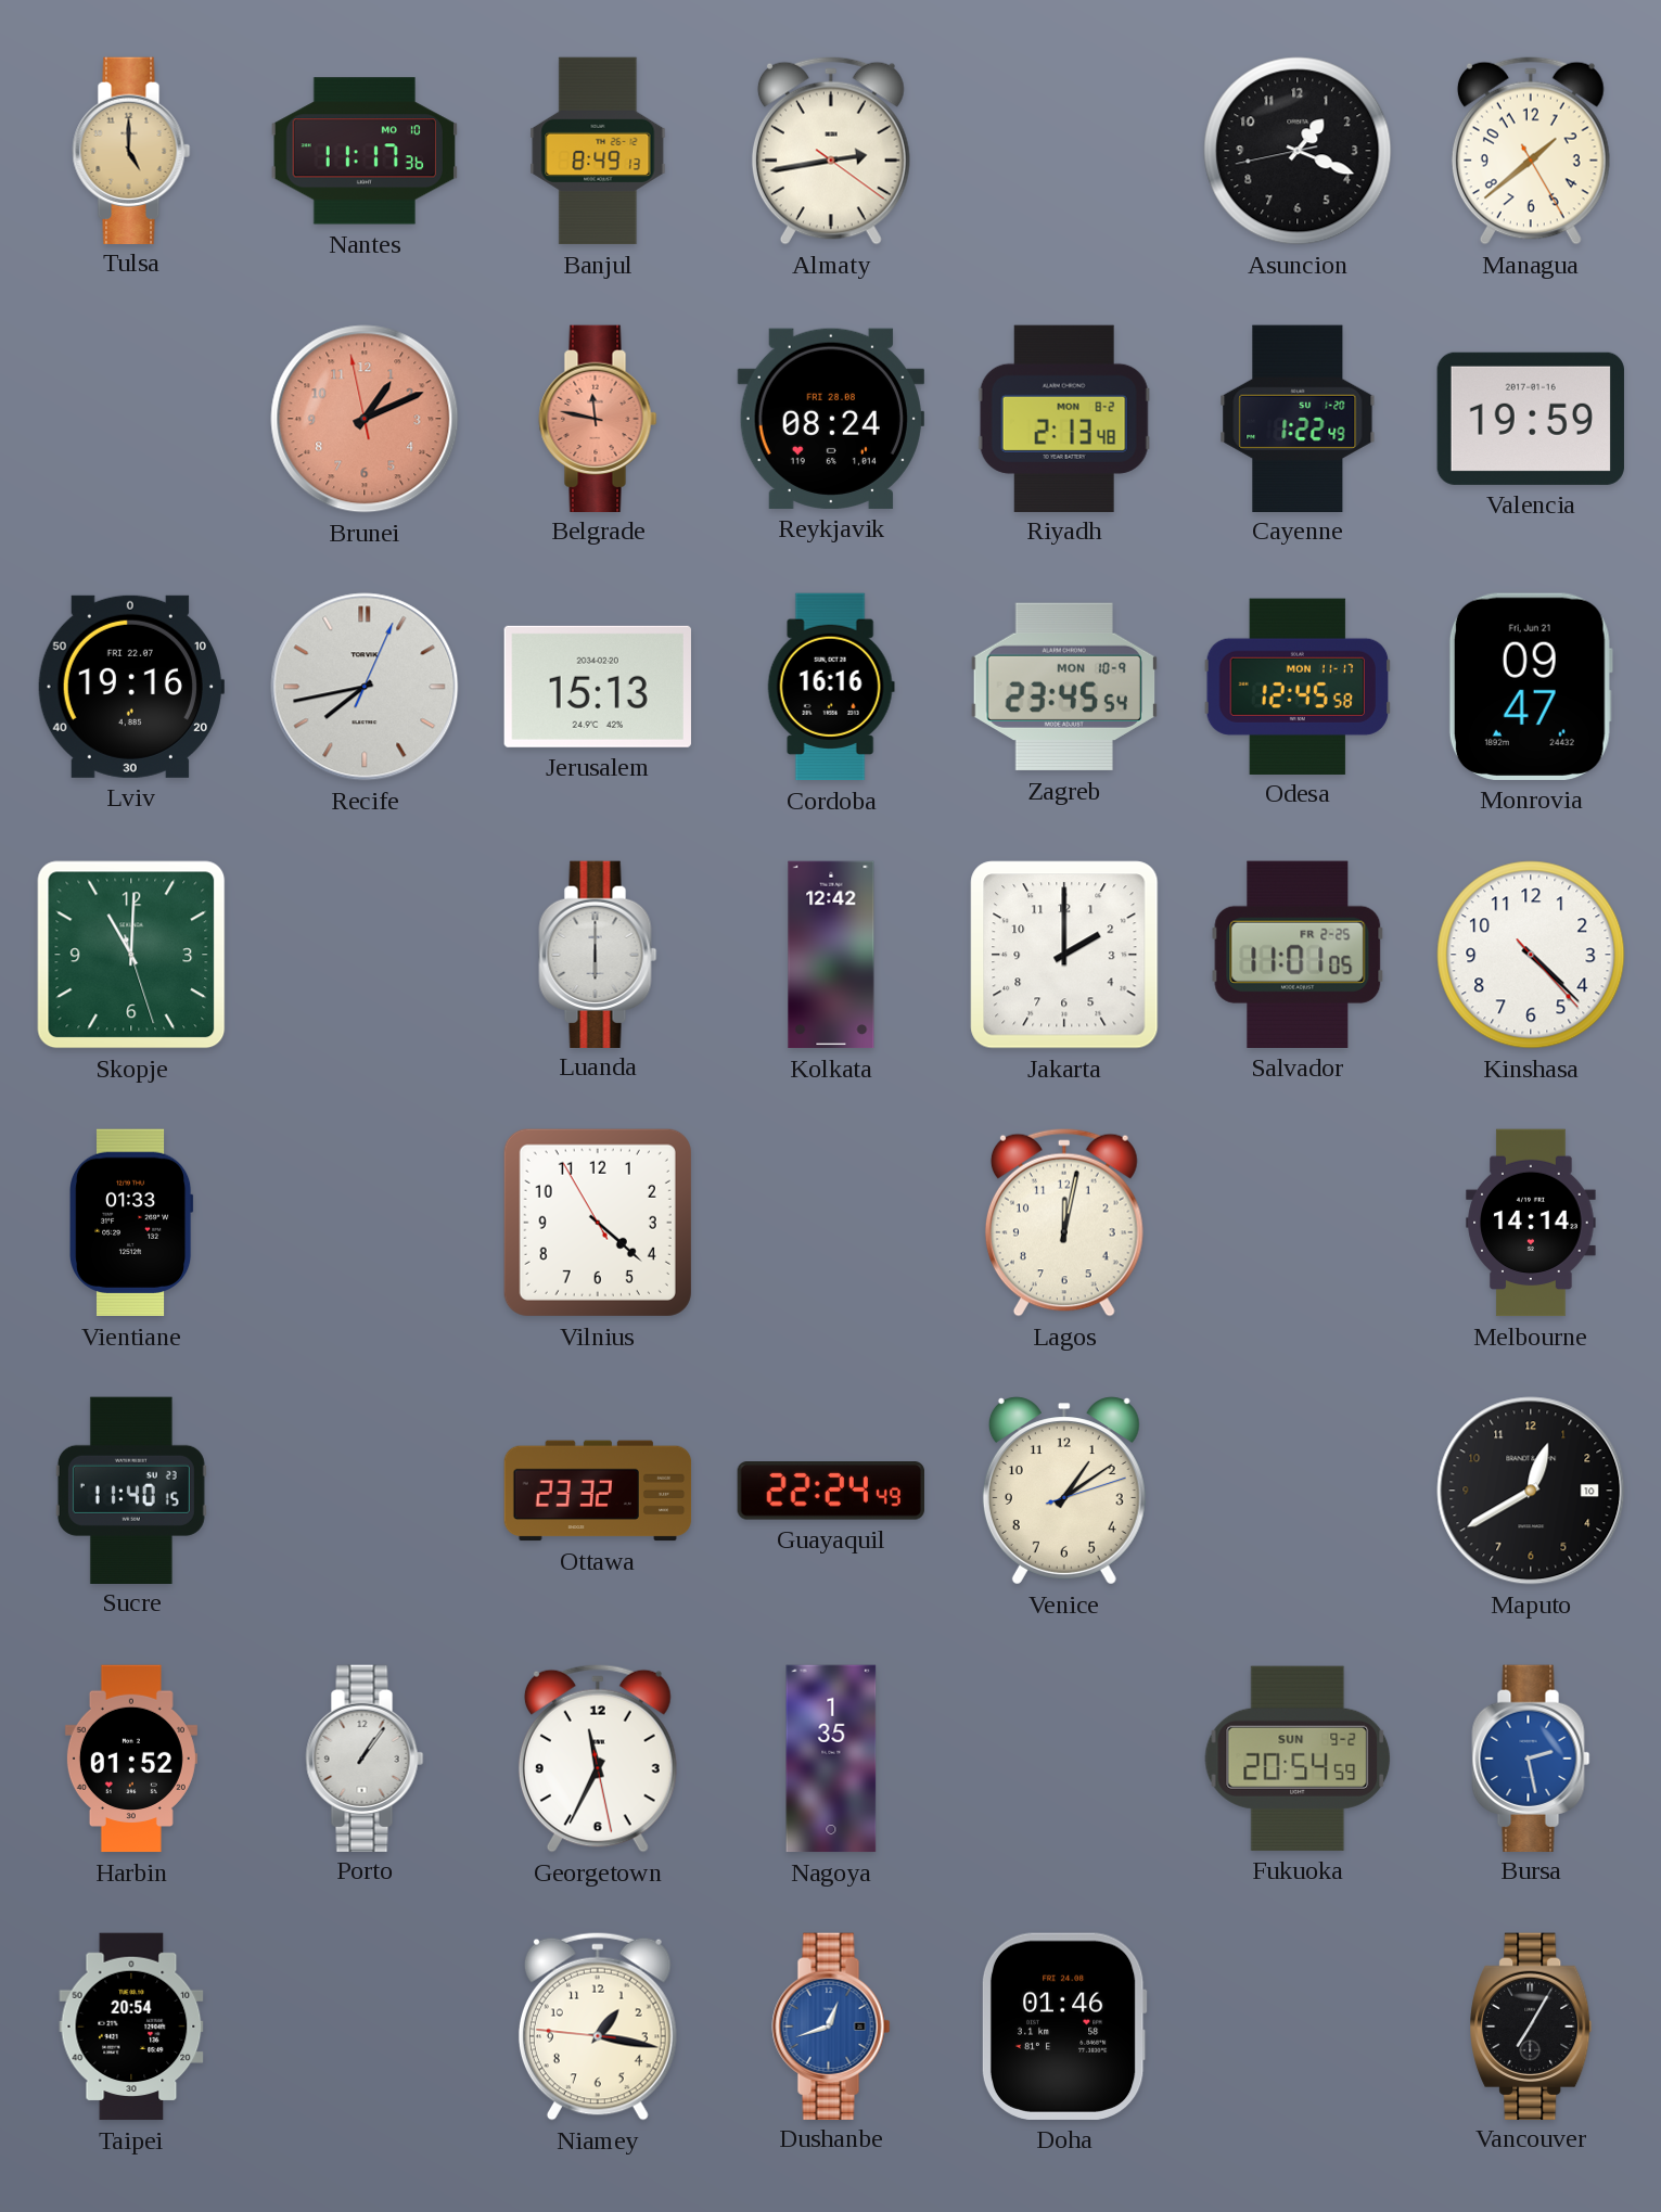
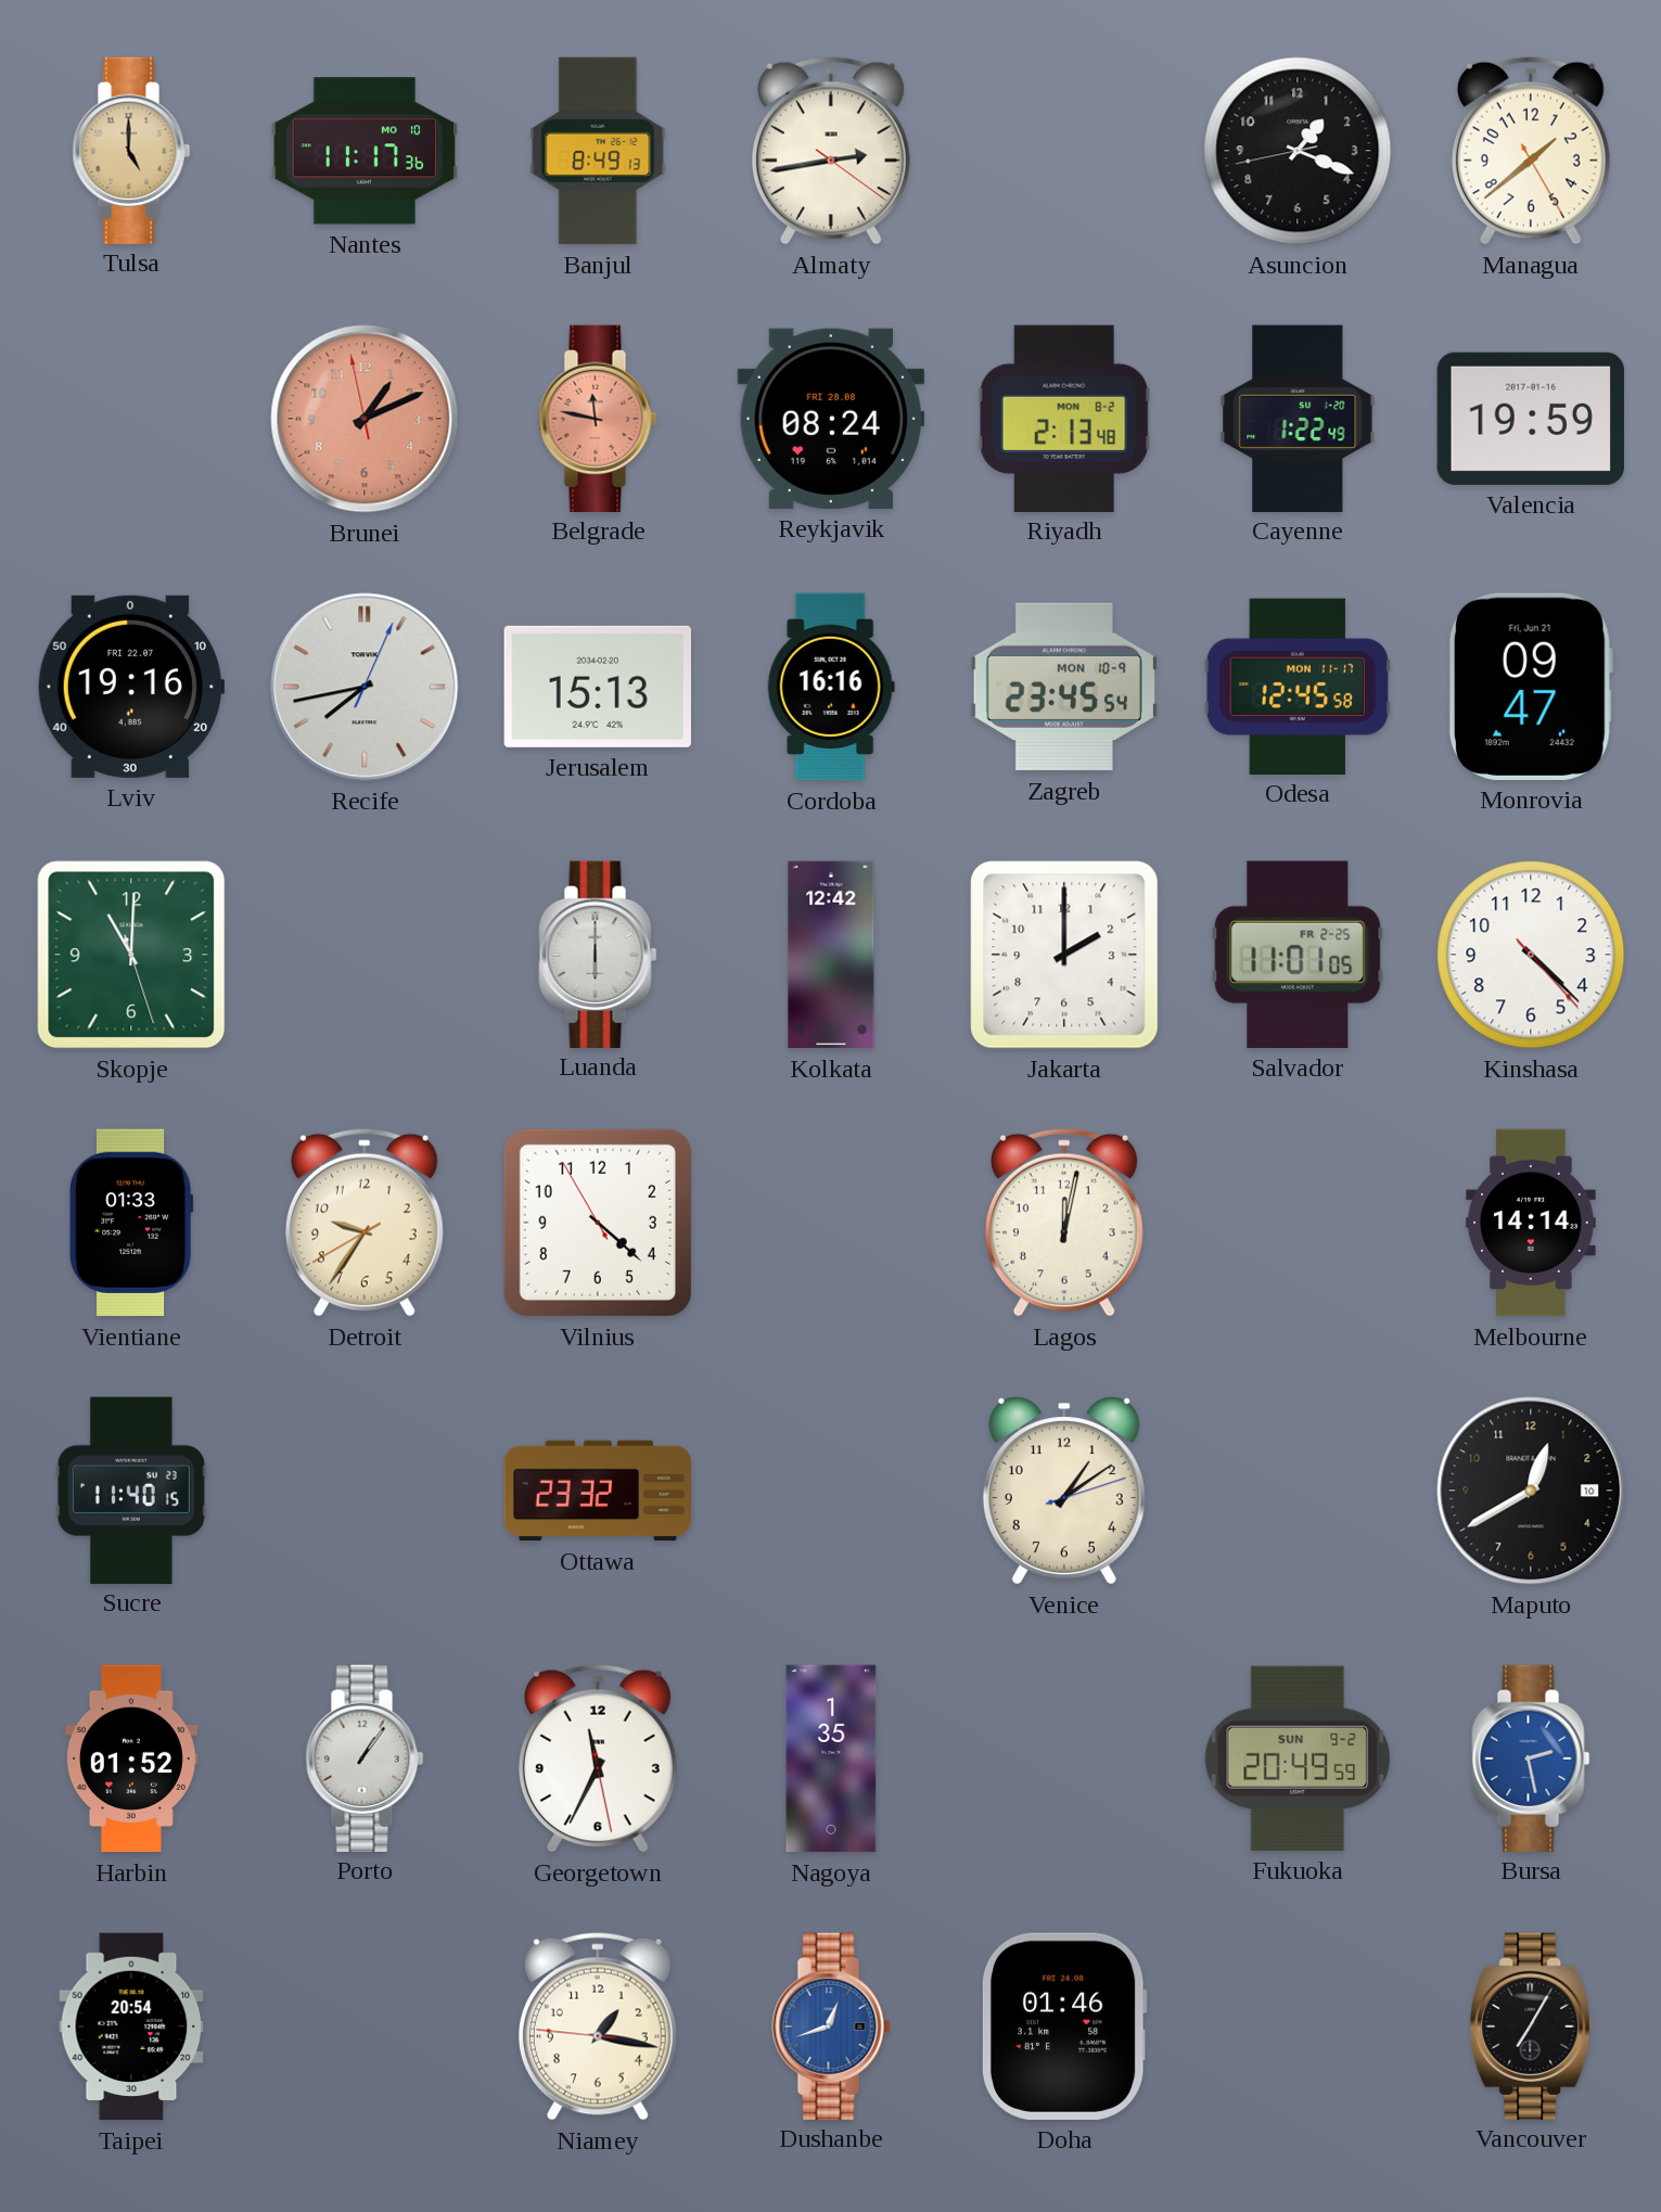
Detroit: none -> 9:35
Guayaquil: 22:24 -> none
Fukuoka: 20:54 -> 20:49
